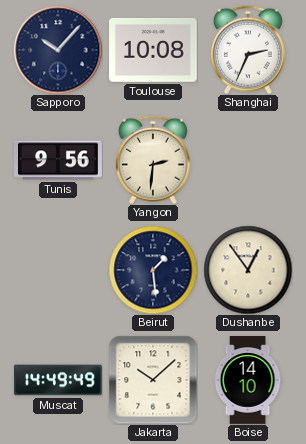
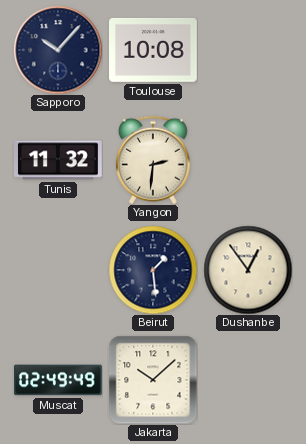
Shanghai: 2:34 -> none
Tunis: 9:56 -> 11:32
Muscat: 14:49 -> 02:49
Boise: 14:10 -> none
